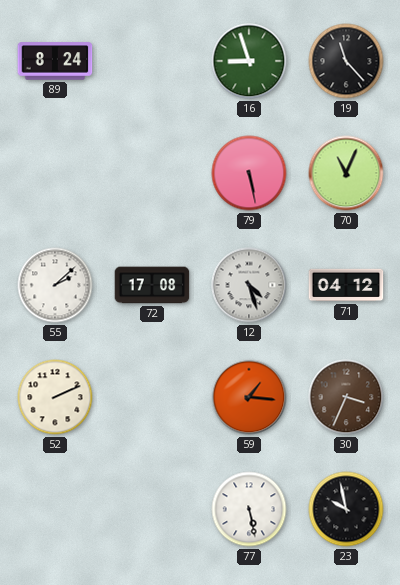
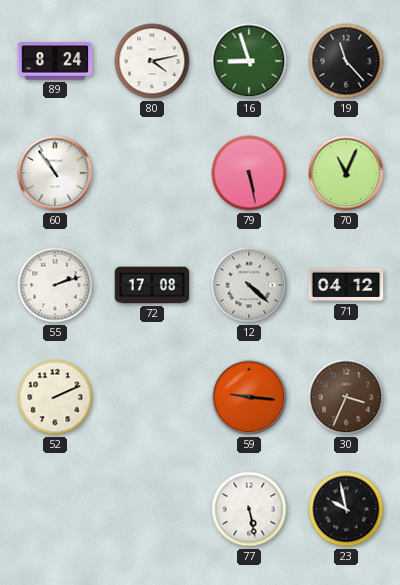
80: none -> 4:13
60: none -> 10:54
55: 2:08 -> 2:12
12: 4:27 -> 4:22
59: 1:16 -> 9:16
